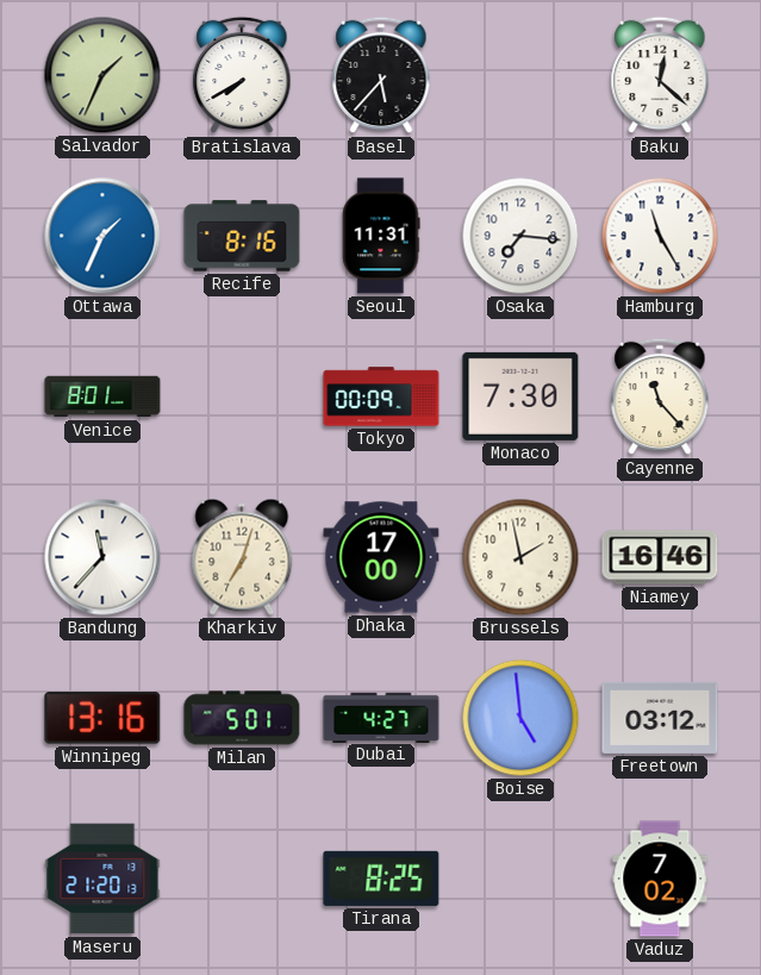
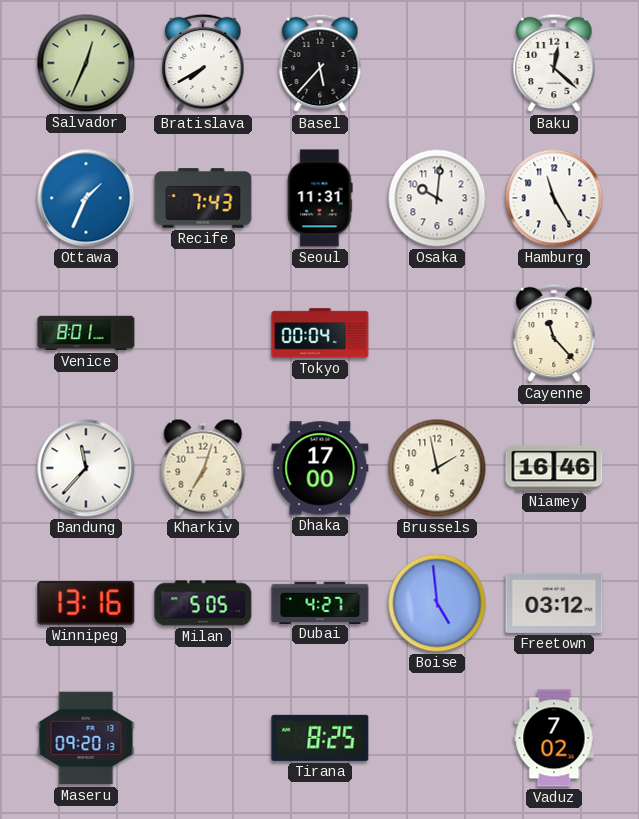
Salvador: 1:34 -> 12:34
Recife: 8:16 -> 7:43
Osaka: 7:16 -> 10:01
Tokyo: 00:09 -> 00:04
Monaco: 7:30 -> none
Milan: 5:01 -> 5:05
Maseru: 21:20 -> 09:20
